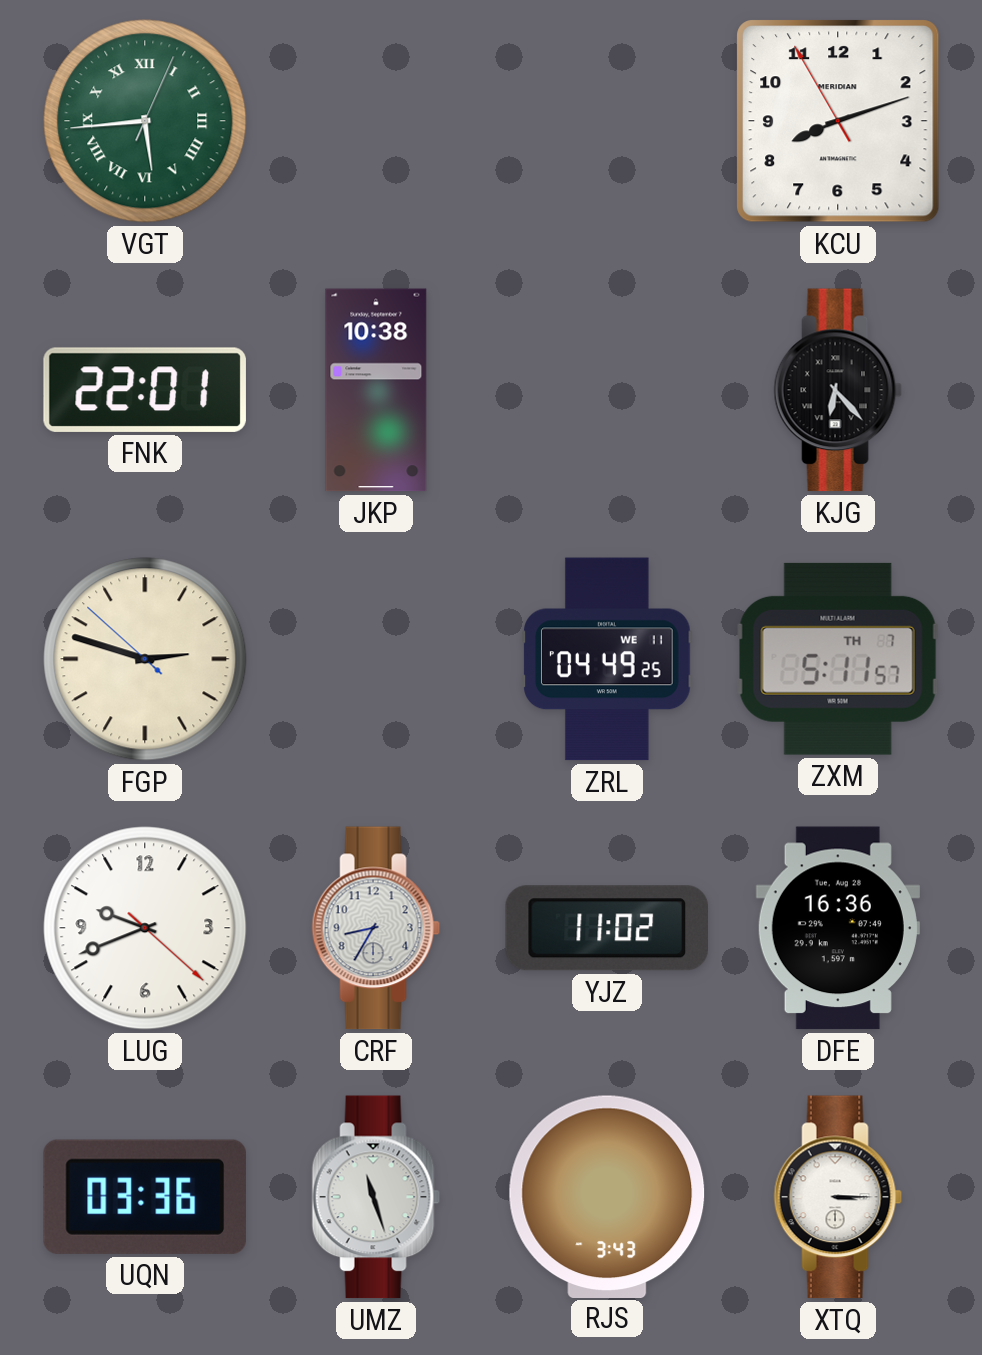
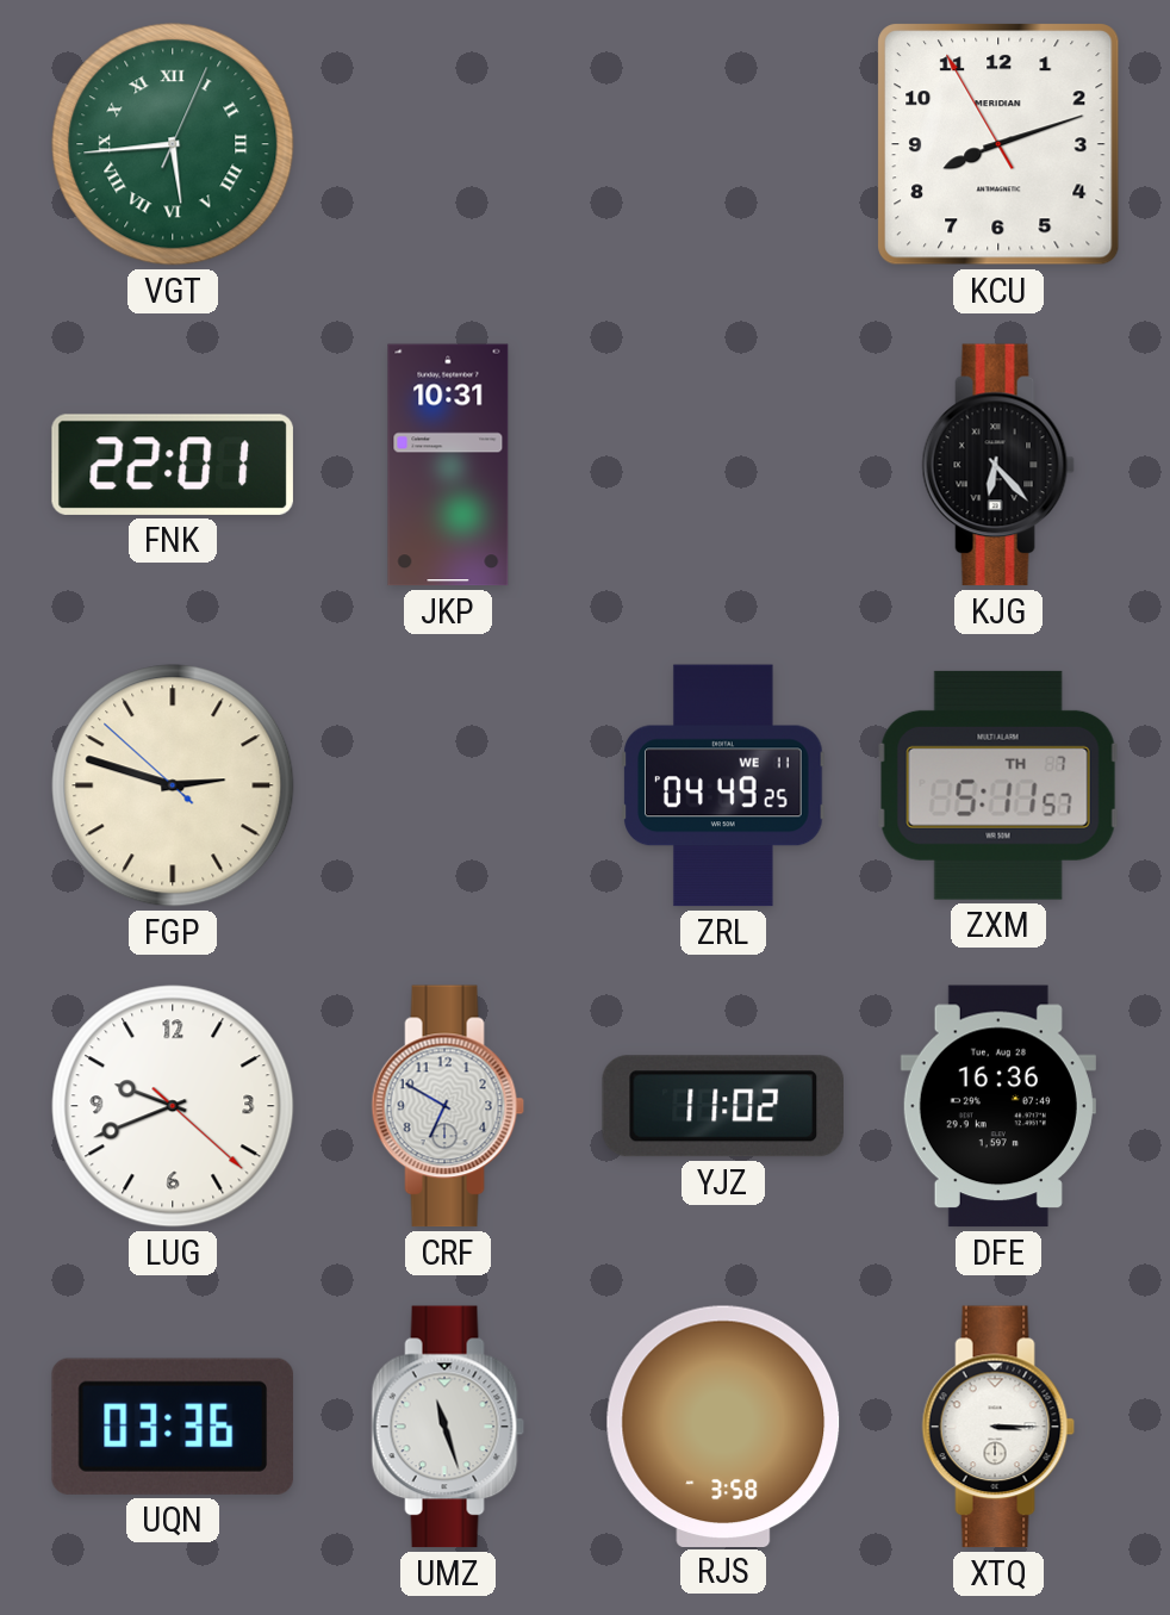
JKP: 10:38 -> 10:31
CRF: 8:35 -> 6:50
RJS: 3:43 -> 3:58
